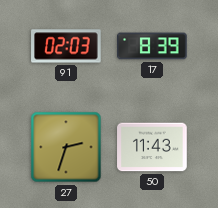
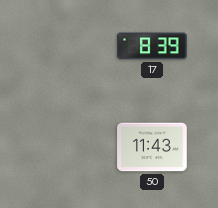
91: 02:03 -> none
27: 2:33 -> none
